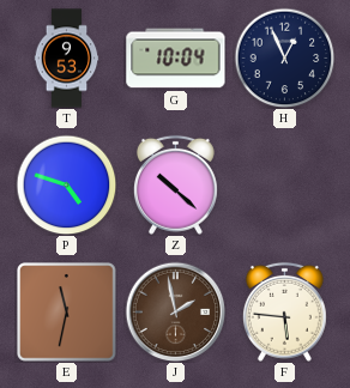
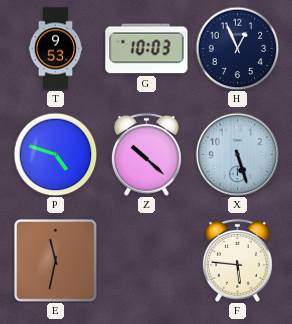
G: 10:04 -> 10:03
X: none -> 5:27
J: 1:58 -> none
